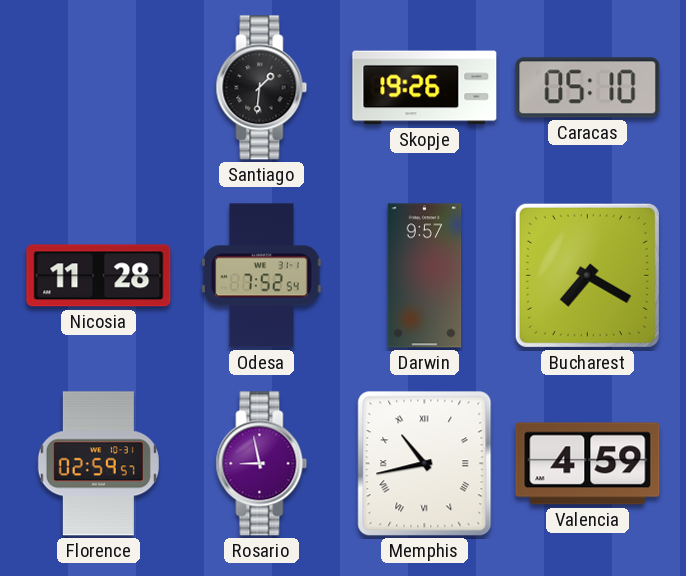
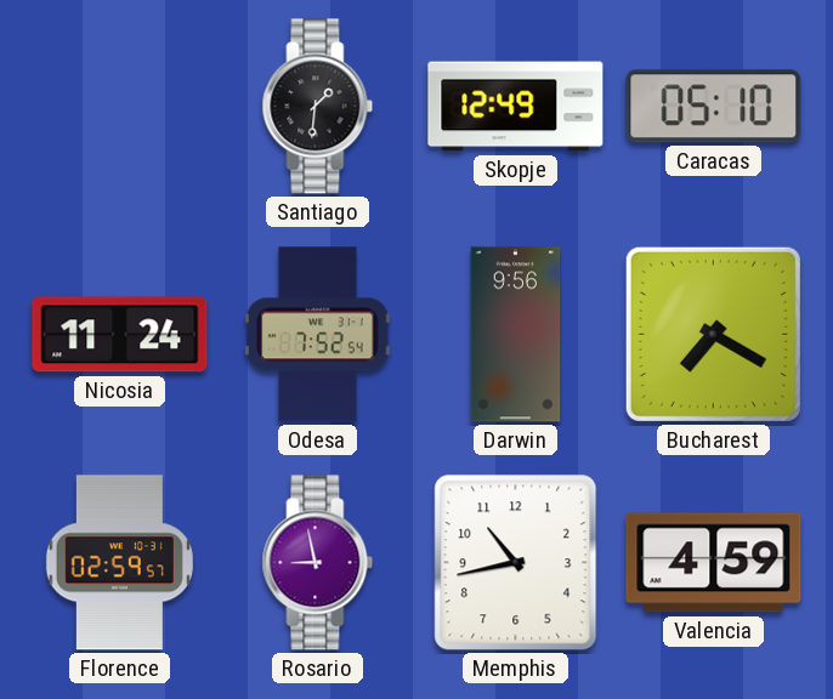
Skopje: 19:26 -> 12:49
Nicosia: 11:28 -> 11:24
Darwin: 9:57 -> 9:56
Memphis numerals: Roman -> Arabic
